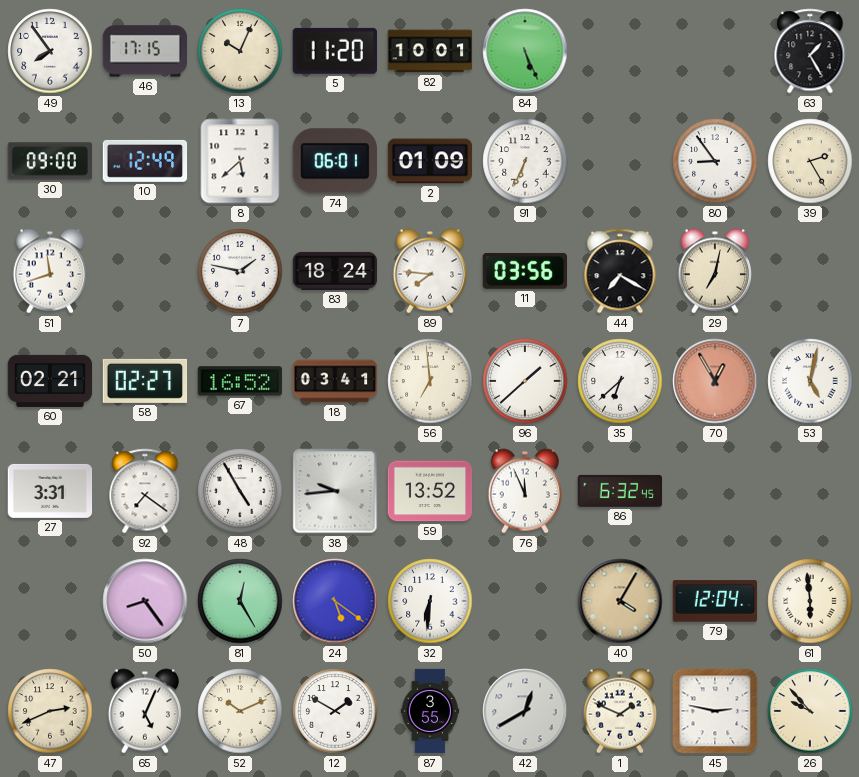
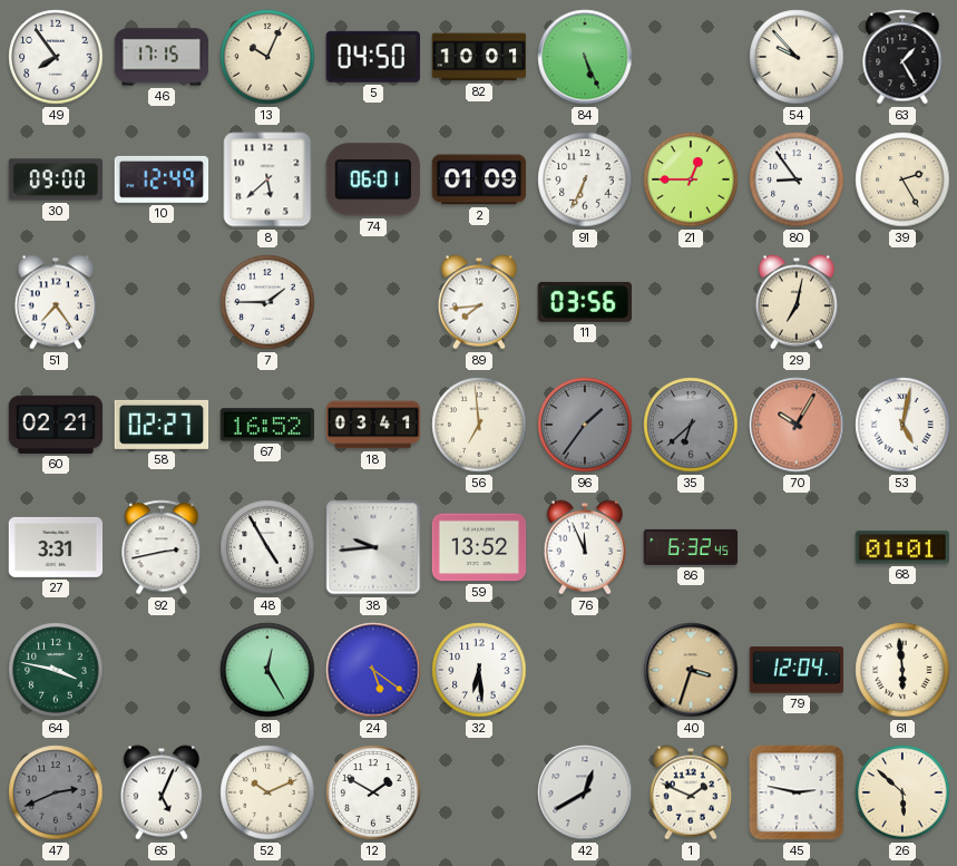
5: 11:20 -> 04:50
54: none -> 9:53
21: none -> 12:45
51: 11:42 -> 7:24
7: 1:47 -> 1:45
83: 18:24 -> none
89: 7:46 -> 7:44
44: 7:20 -> none
96: 1:38 -> 1:36
96 dial: white -> grey
35 dial: white -> grey
70: 12:55 -> 10:05
92: 7:21 -> 2:43
68: none -> 01:01
64: none -> 3:47
50: 8:24 -> none
32: 6:31 -> 6:29
40: 4:05 -> 3:33
47 dial: cream -> grey
87: 3:55 -> none
26: 9:53 -> 5:52
